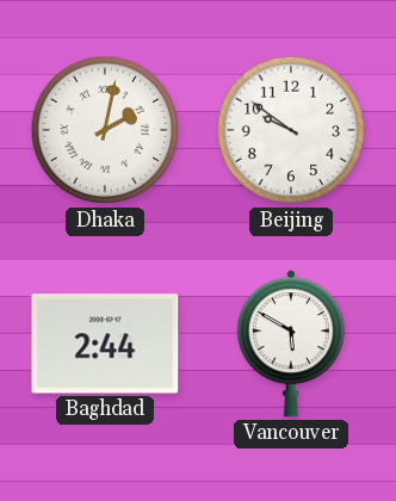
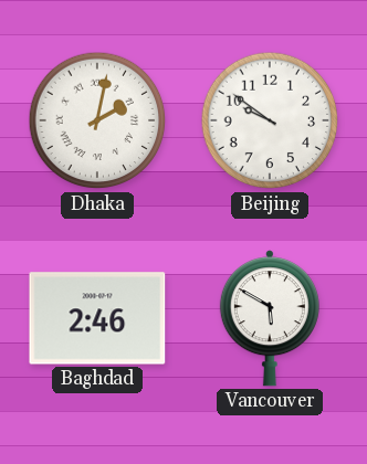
Baghdad: 2:44 -> 2:46
